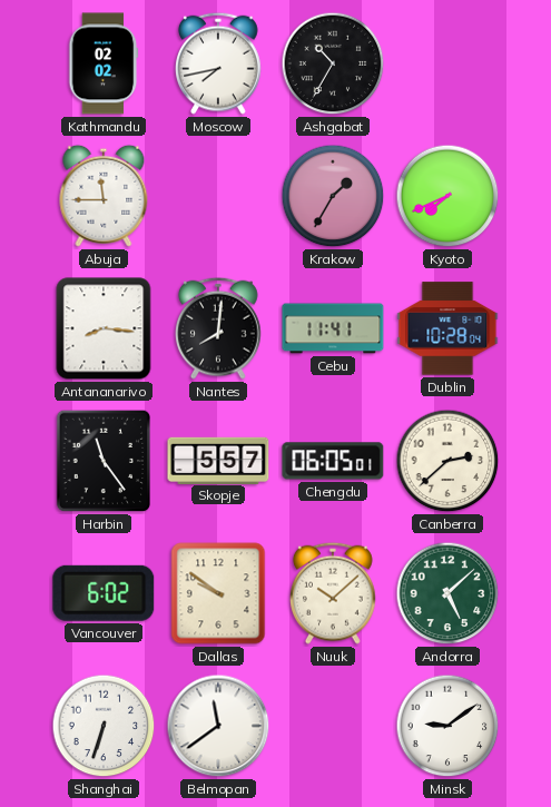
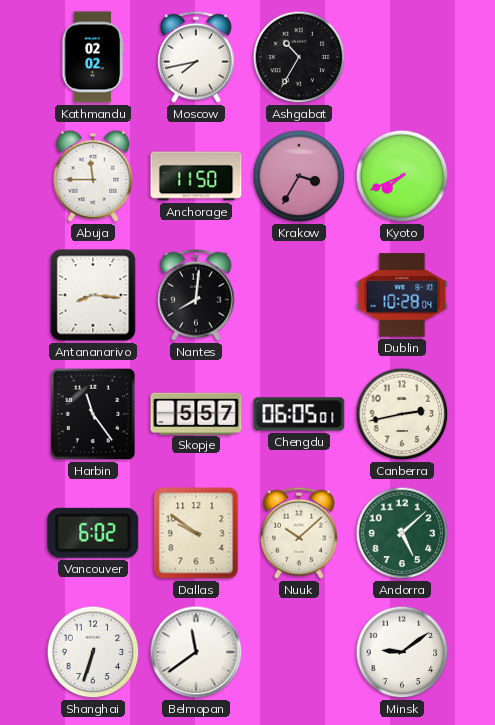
Anchorage: none -> 11:50
Krakow: 1:35 -> 3:35
Cebu: 11:41 -> none
Canberra: 2:38 -> 2:43
